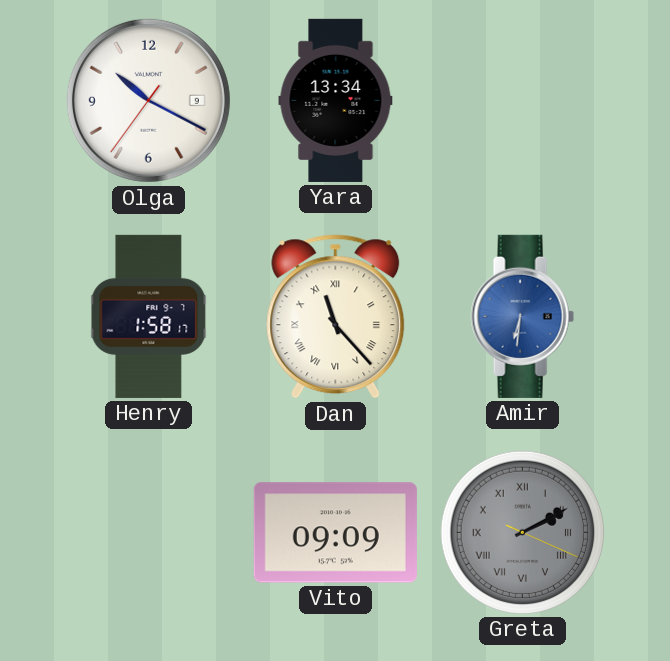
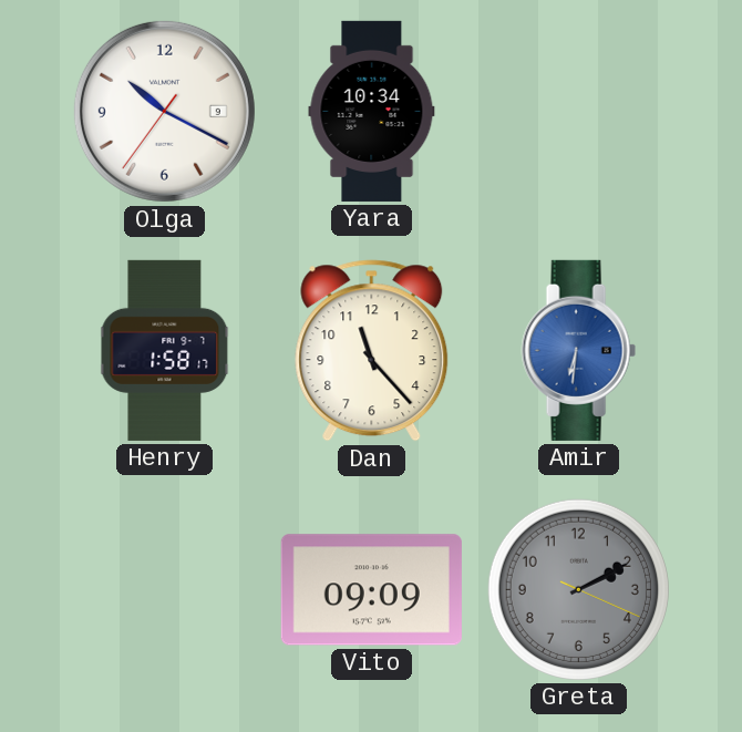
Yara: 13:34 -> 10:34
Dan numerals: Roman -> Arabic
Greta numerals: Roman -> Arabic
